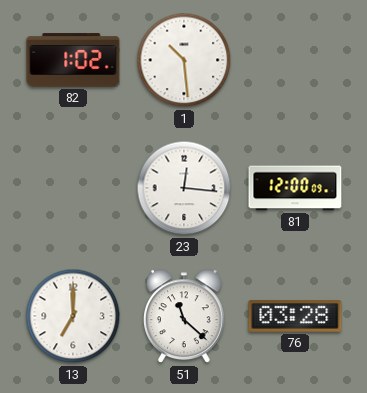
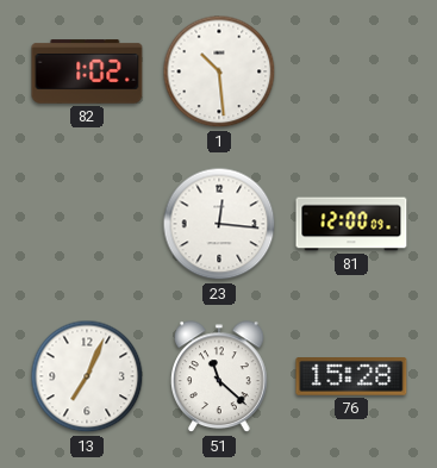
13: 7:00 -> 7:04
76: 03:28 -> 15:28
